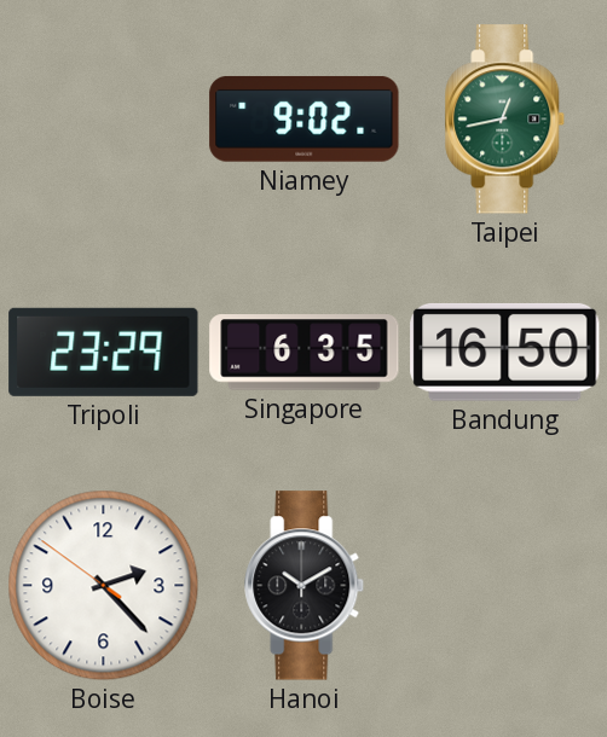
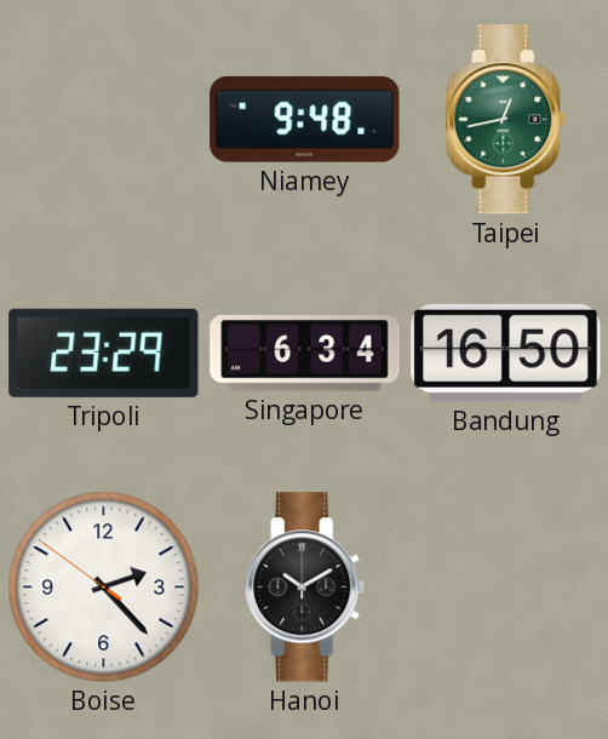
Niamey: 9:02 -> 9:48
Singapore: 6:35 -> 6:34
